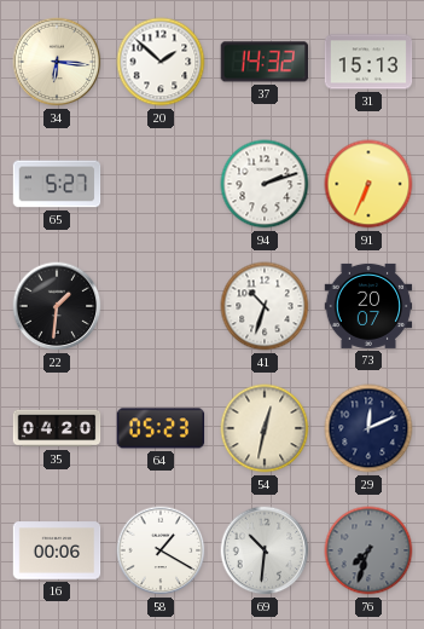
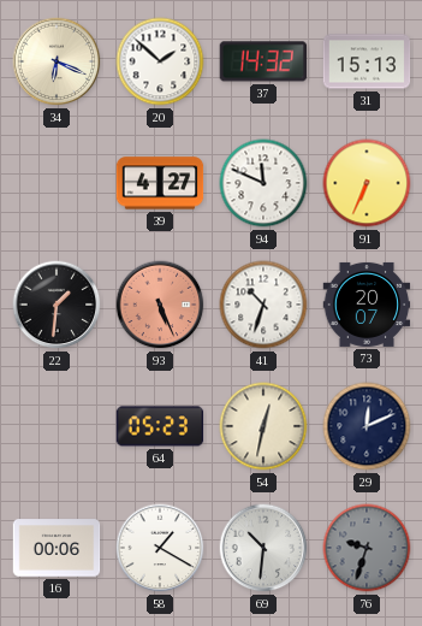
34: 6:16 -> 6:19
65: 5:27 -> none
39: none -> 4:27
94: 2:12 -> 11:49
93: none -> 5:26
35: 04:20 -> none
76: 7:33 -> 9:33
